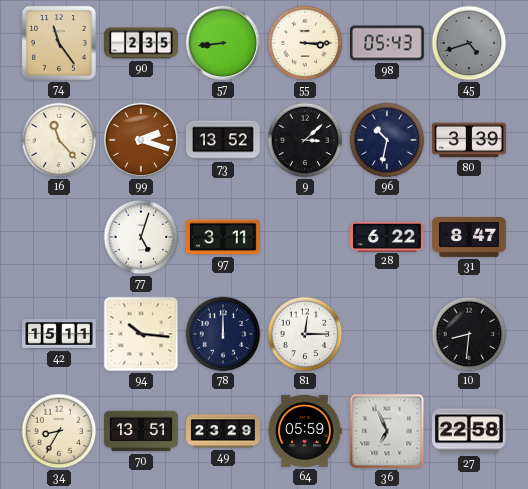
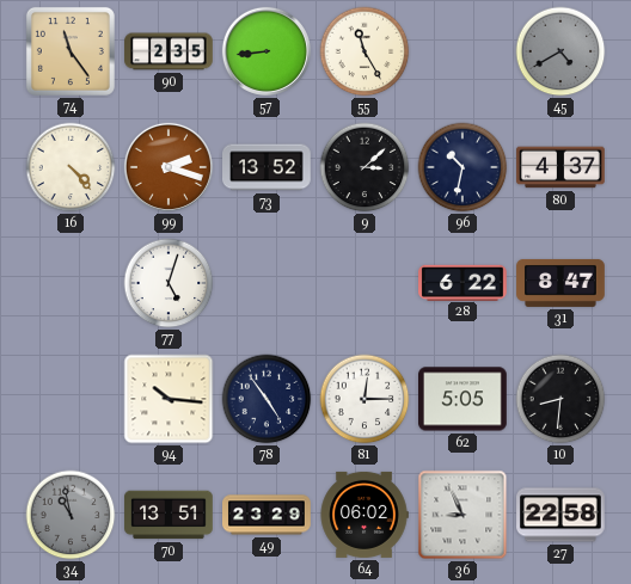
55: 3:15 -> 11:25
98: 05:43 -> none
45: 4:42 -> 4:40
16: 11:23 -> 4:23
80: 3:39 -> 4:37
97: 3:11 -> none
42: 15:11 -> none
78: 12:00 -> 4:54
62: none -> 5:05
34: 8:35 -> 10:58
34 dial: cream -> grey
64: 05:59 -> 06:02
36: 6:56 -> 8:56
